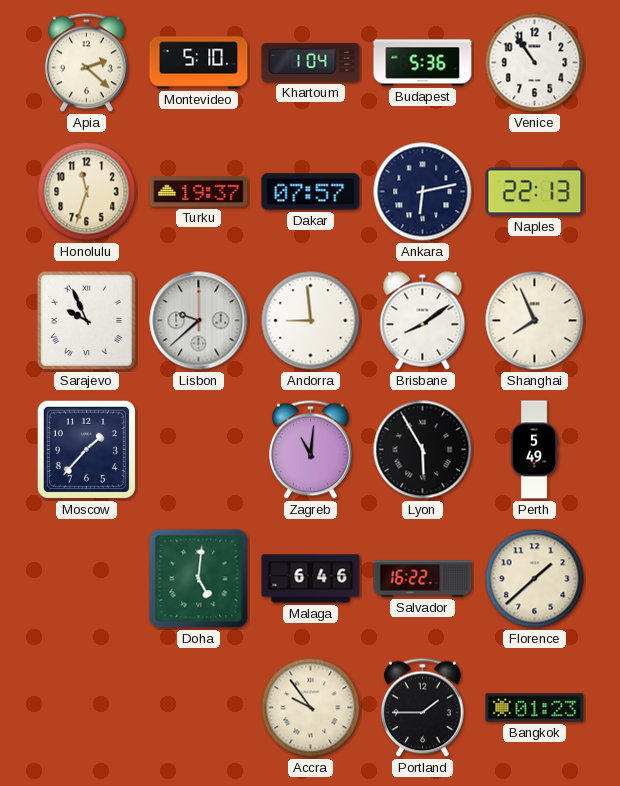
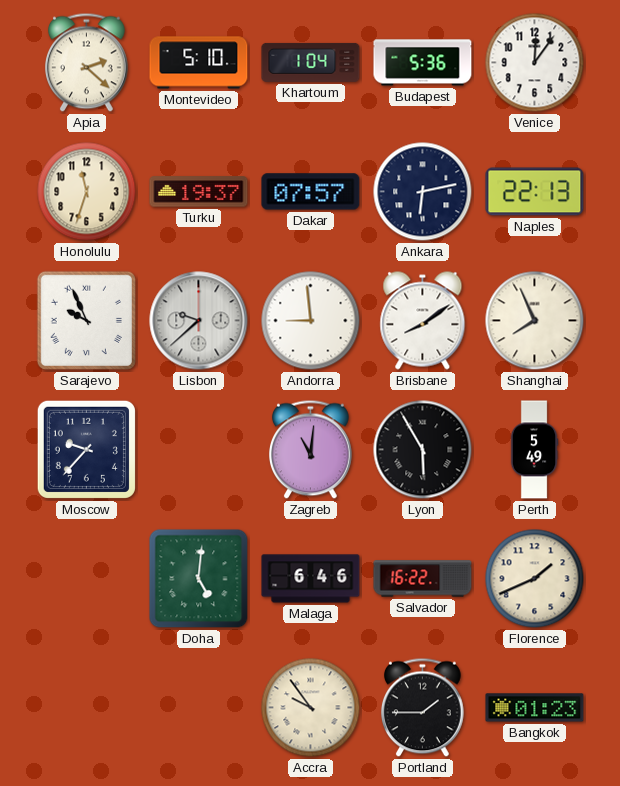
Venice: 10:54 -> 12:06
Moscow: 1:37 -> 9:37
Florence: 1:38 -> 1:41
